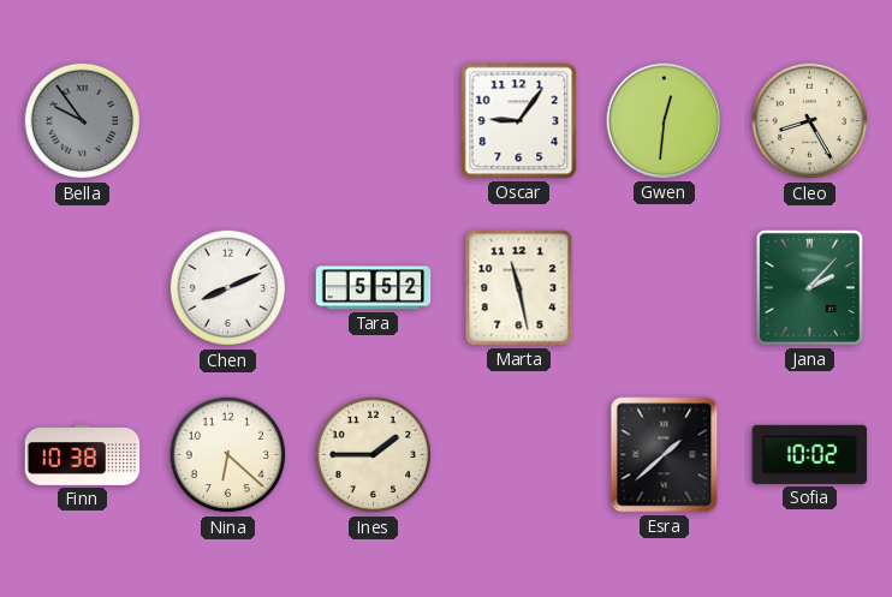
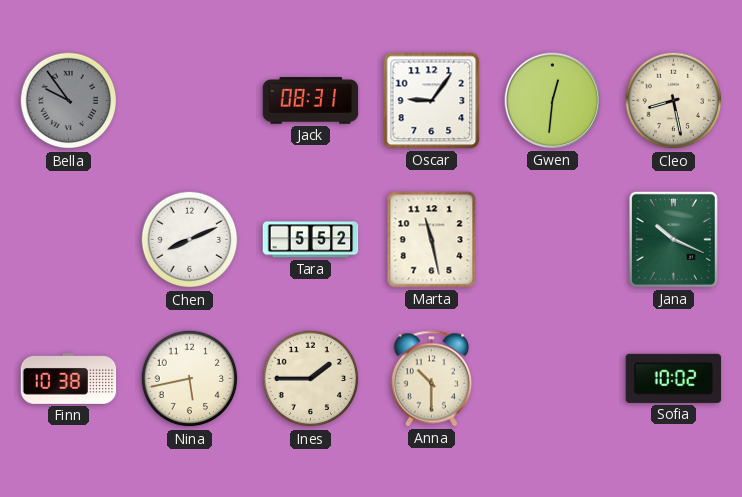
Jack: none -> 08:31
Cleo: 8:25 -> 8:28
Jana: 2:07 -> 10:19
Nina: 6:22 -> 5:43
Anna: none -> 10:30
Esra: 1:38 -> none
